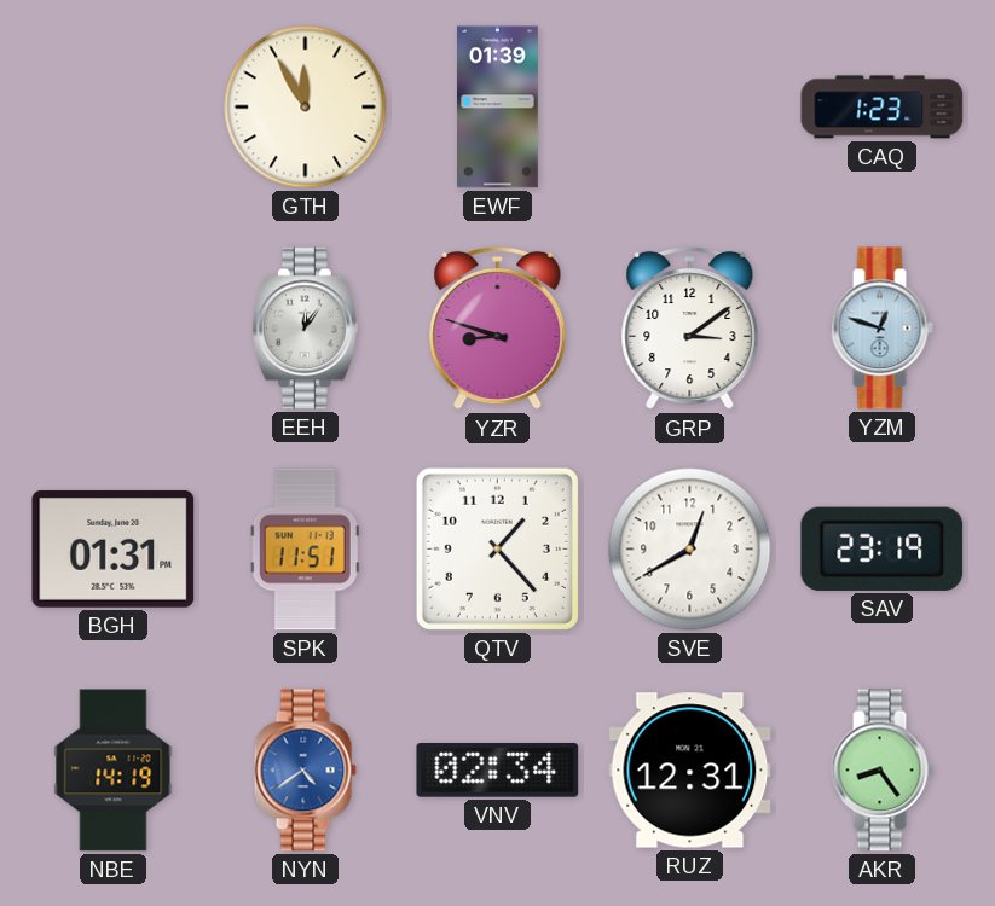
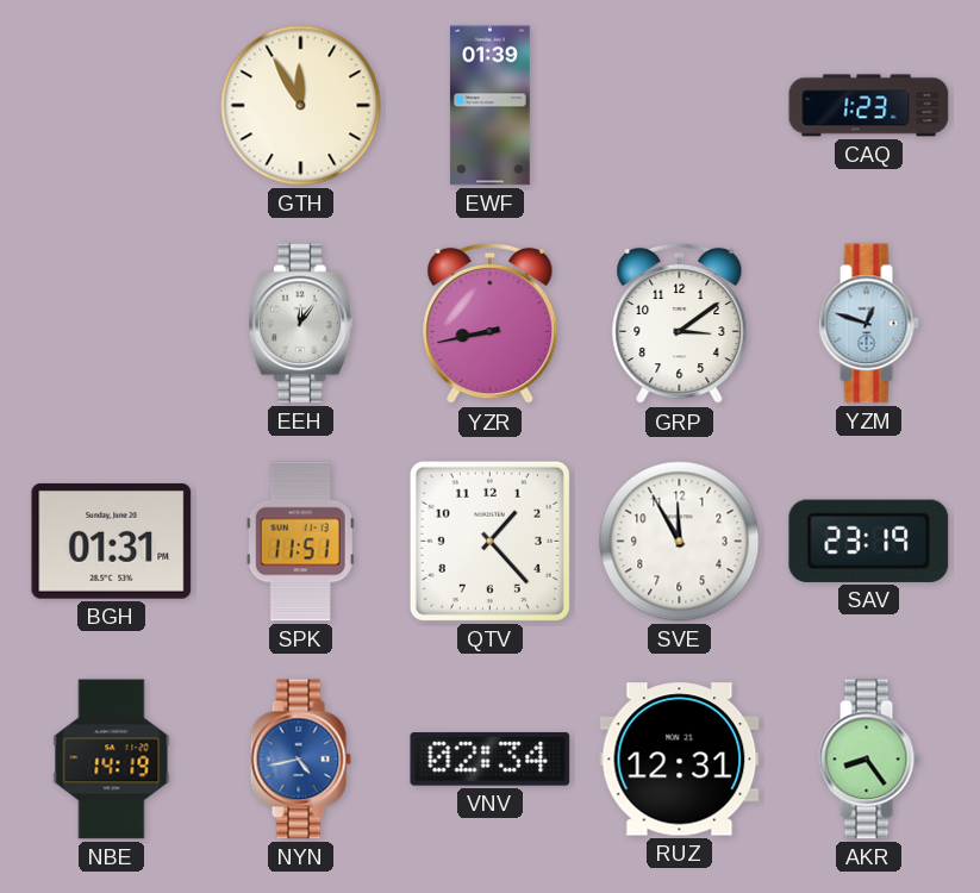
YZR: 8:48 -> 8:43
SVE: 12:40 -> 11:55
NYN: 4:39 -> 4:43
